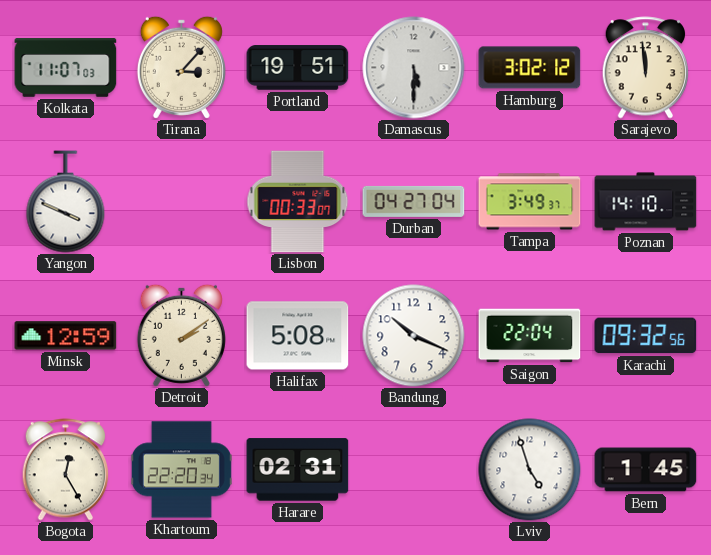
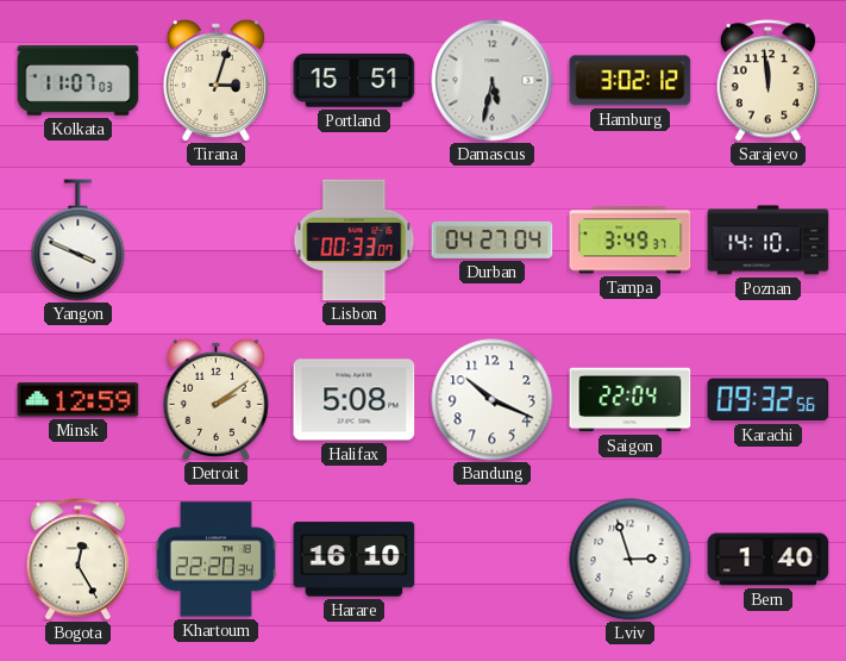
Tirana: 3:07 -> 3:03
Portland: 19:51 -> 15:51
Damascus: 5:30 -> 5:32
Harare: 02:31 -> 16:10
Lviv: 4:57 -> 2:57
Bern: 1:45 -> 1:40
